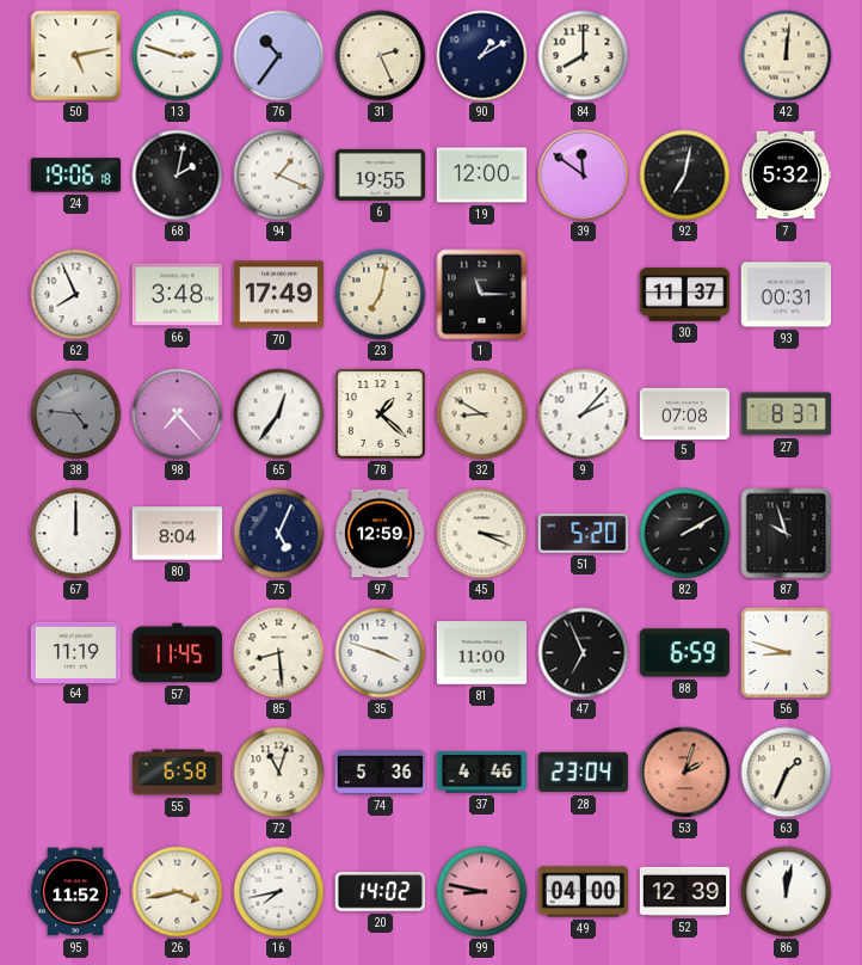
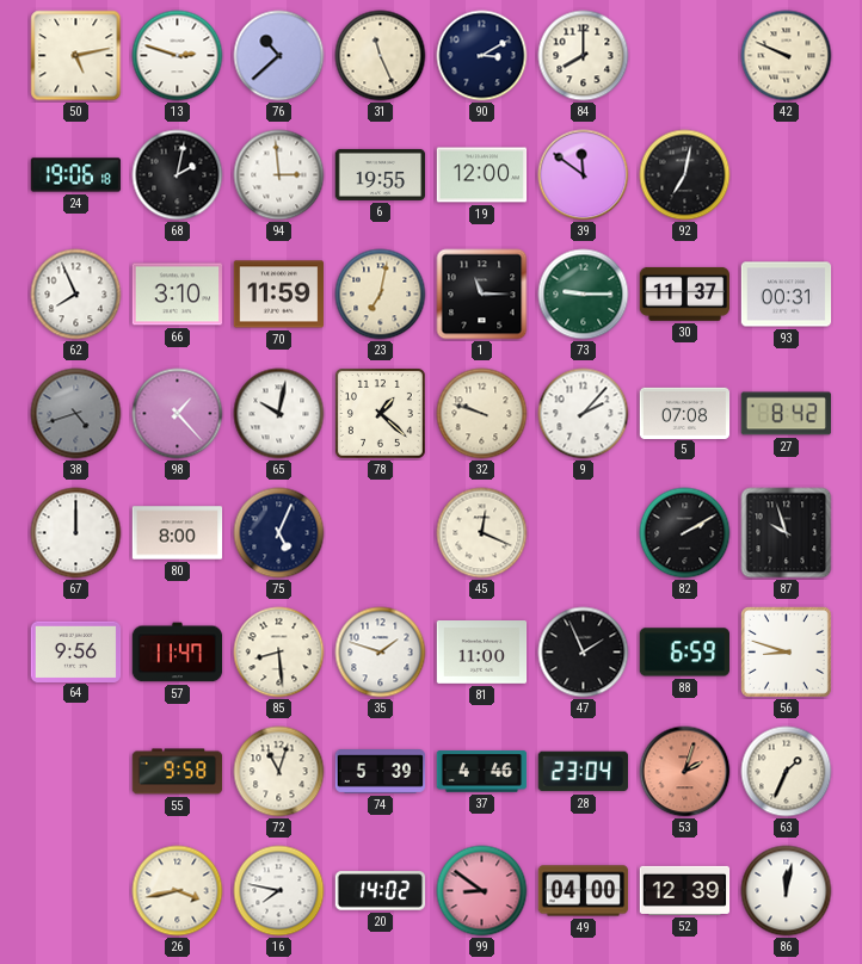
76: 10:36 -> 10:38
31: 2:26 -> 11:26
90: 1:10 -> 3:10
42: 12:01 -> 9:49
94: 1:19 -> 2:59
7: 5:32 -> none
66: 3:48 -> 3:10
70: 17:49 -> 11:59
73: none -> 9:15
38: 4:46 -> 4:42
98: 7:23 -> 1:23
65: 12:36 -> 10:02
32: 8:50 -> 9:48
27: 8:37 -> 8:42
80: 8:04 -> 8:00
97: 12:59 -> none
45: 3:19 -> 12:19
51: 5:20 -> none
64: 11:19 -> 9:56
57: 11:45 -> 11:47
35: 3:48 -> 1:48
47: 6:56 -> 1:56
55: 6:58 -> 9:58
74: 5:36 -> 5:39
95: 11:52 -> none
16: 7:43 -> 7:47
99: 8:47 -> 8:51
